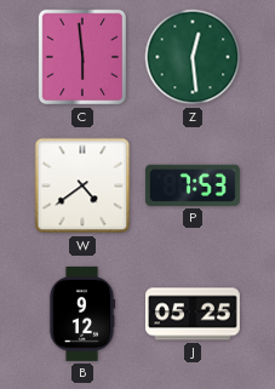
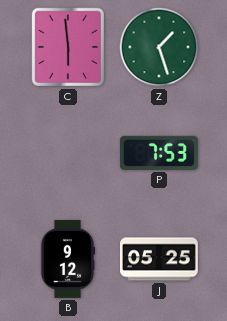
Z: 12:29 -> 1:27
W: 4:39 -> none
